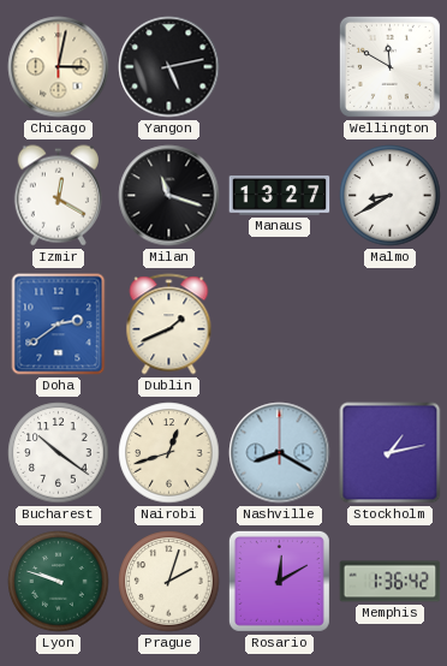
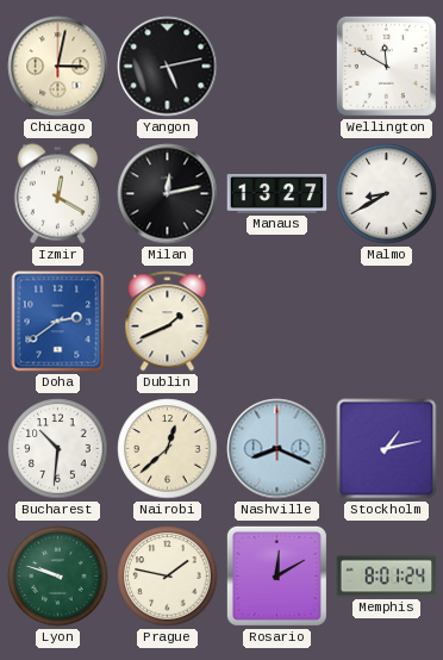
Milan: 11:18 -> 12:13
Bucharest: 10:21 -> 10:31
Nairobi: 12:42 -> 12:38
Nashville: 8:20 -> 8:19
Prague: 2:03 -> 1:47
Memphis: 1:36 -> 8:01
